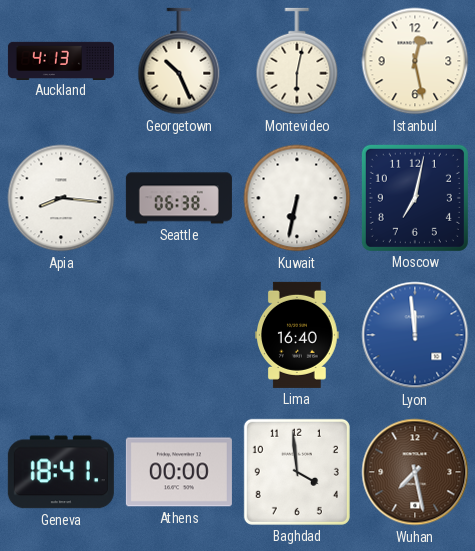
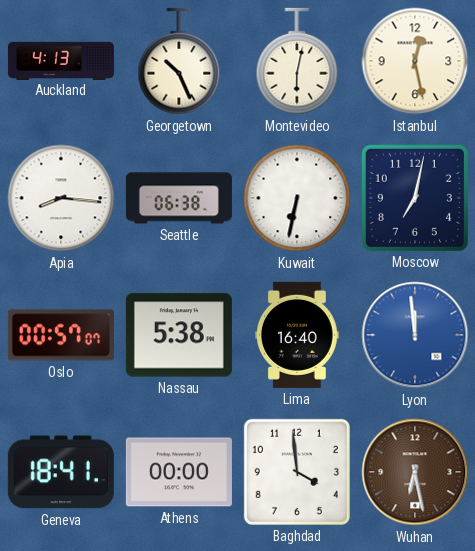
Oslo: none -> 00:57
Nassau: none -> 5:38
Wuhan: 7:28 -> 6:28
